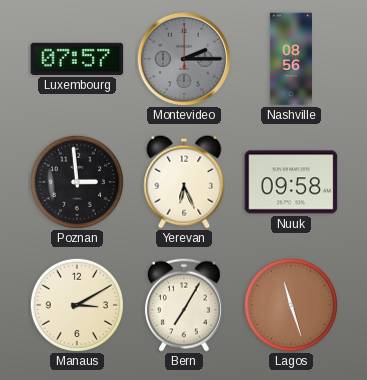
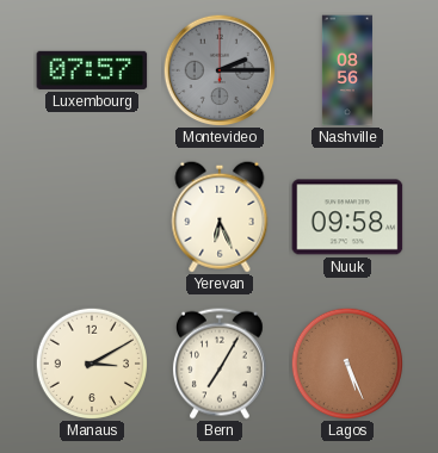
Poznan: 2:59 -> none
Lagos: 11:27 -> 5:26
